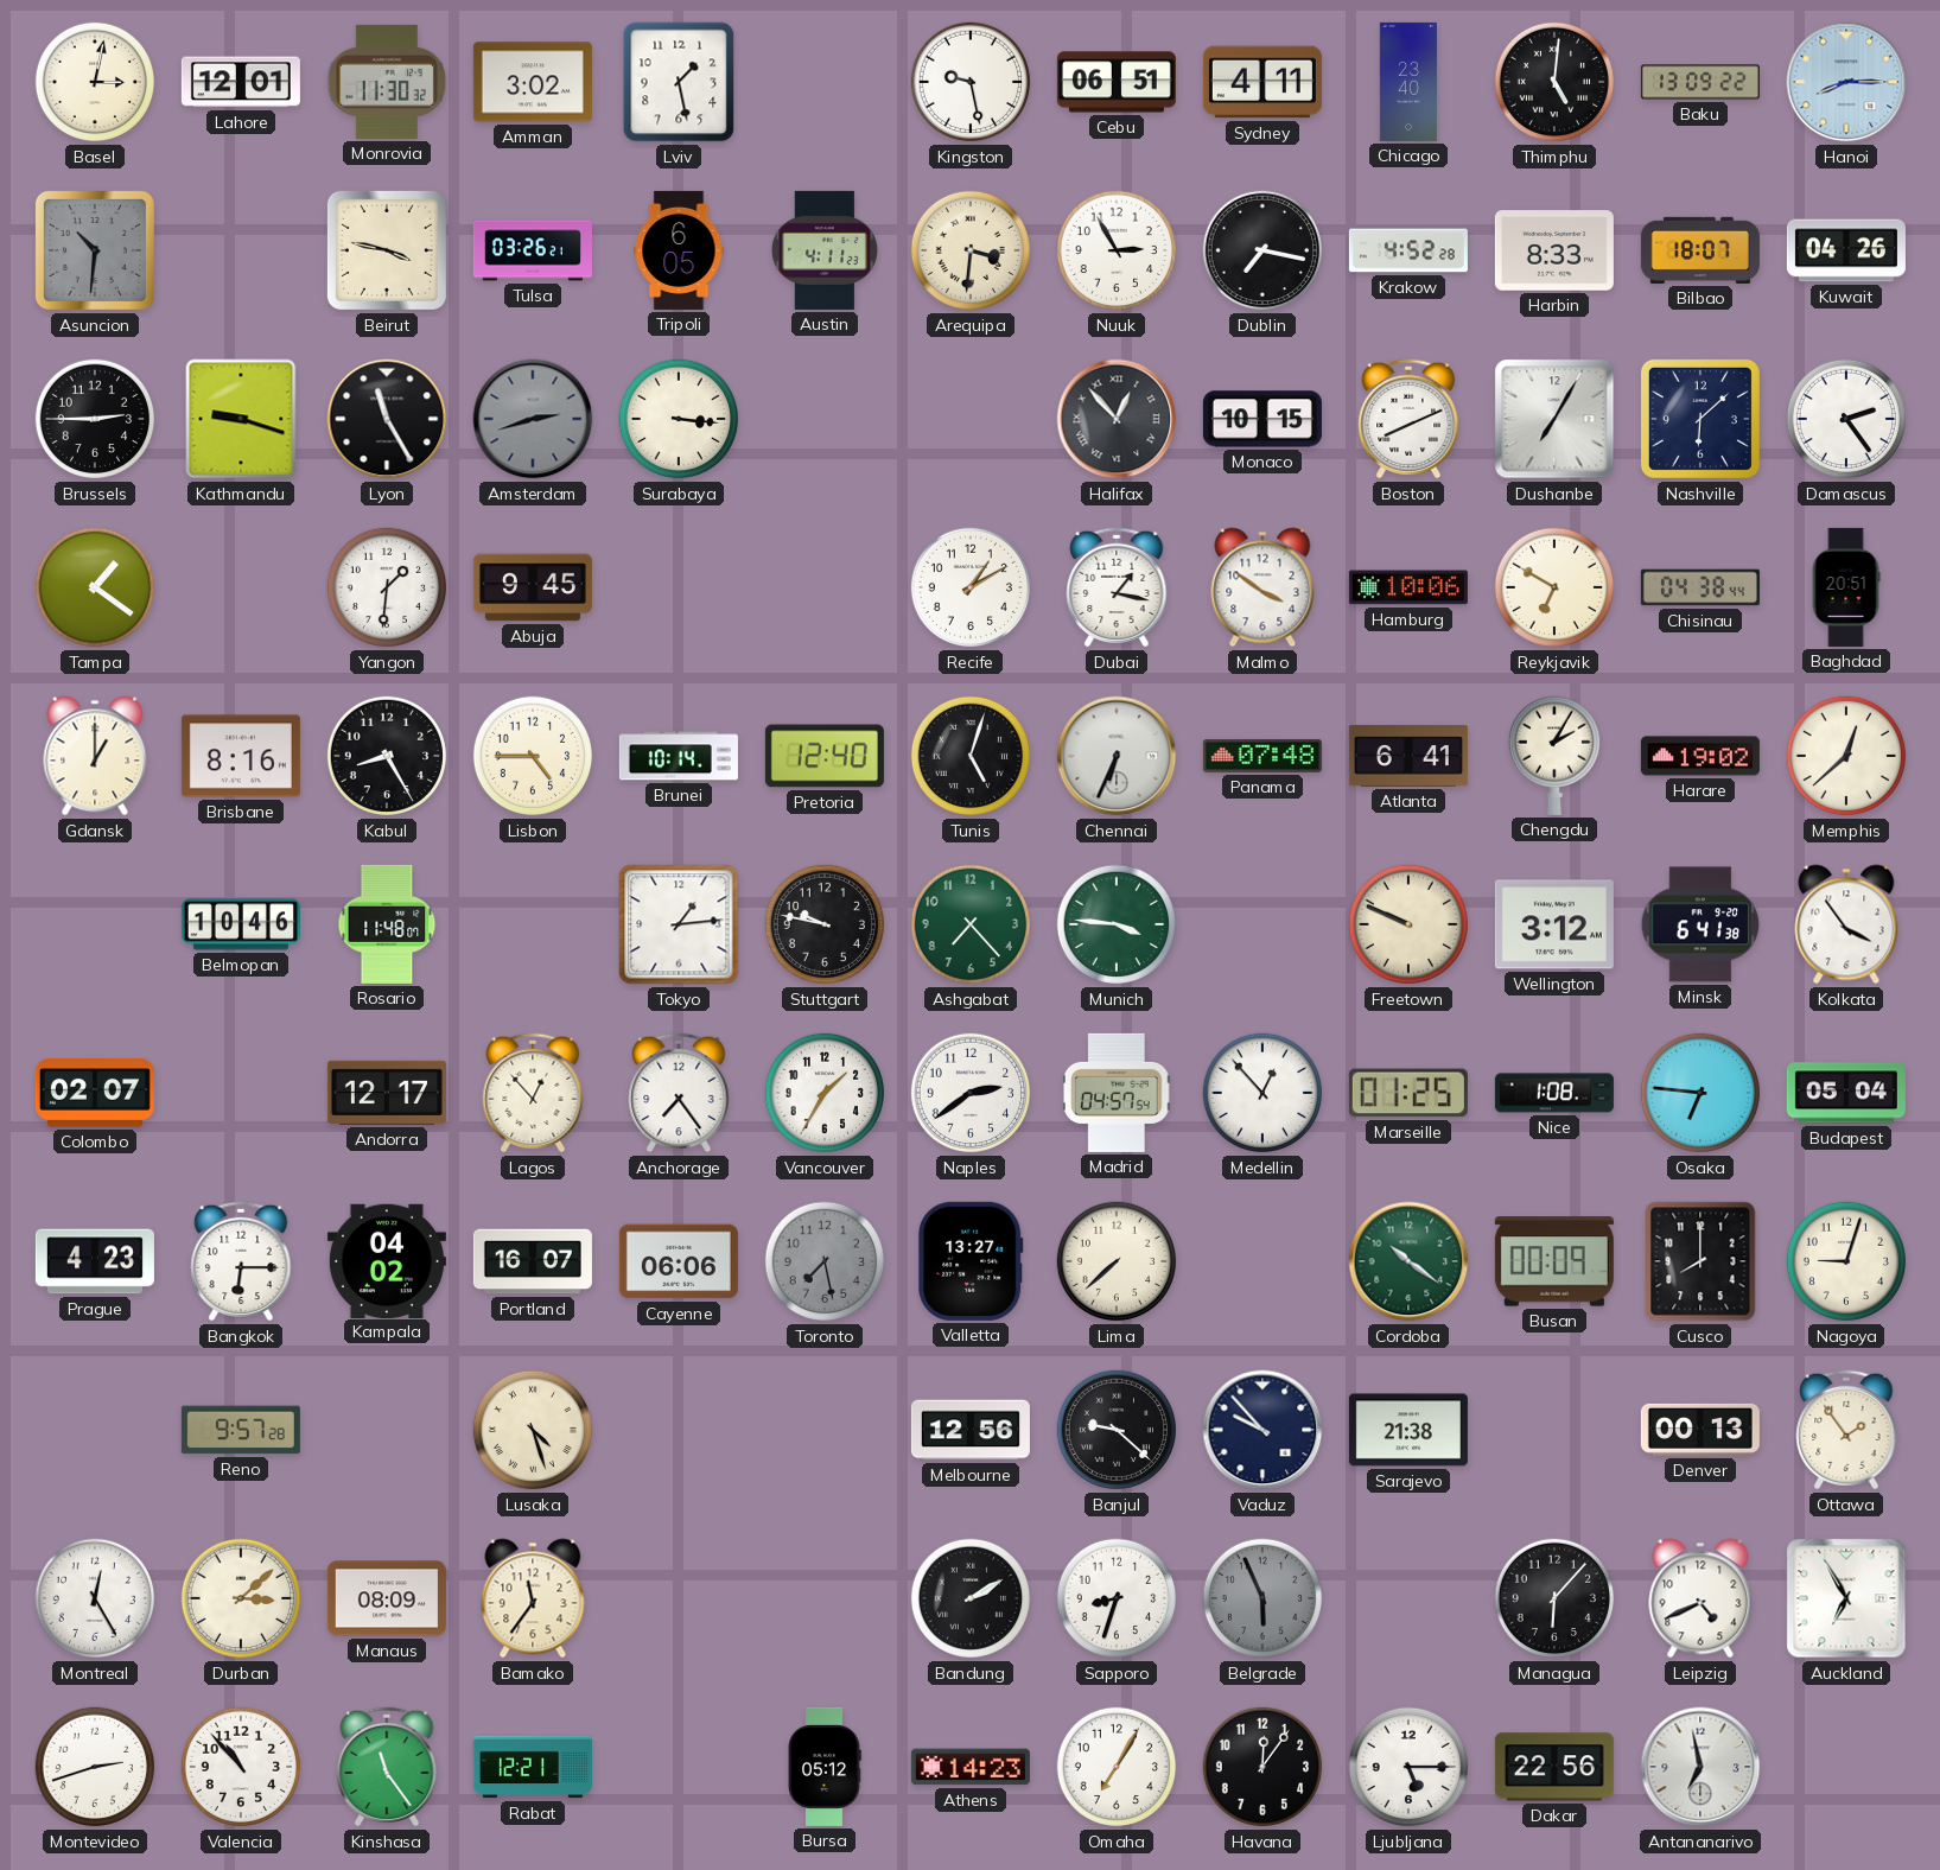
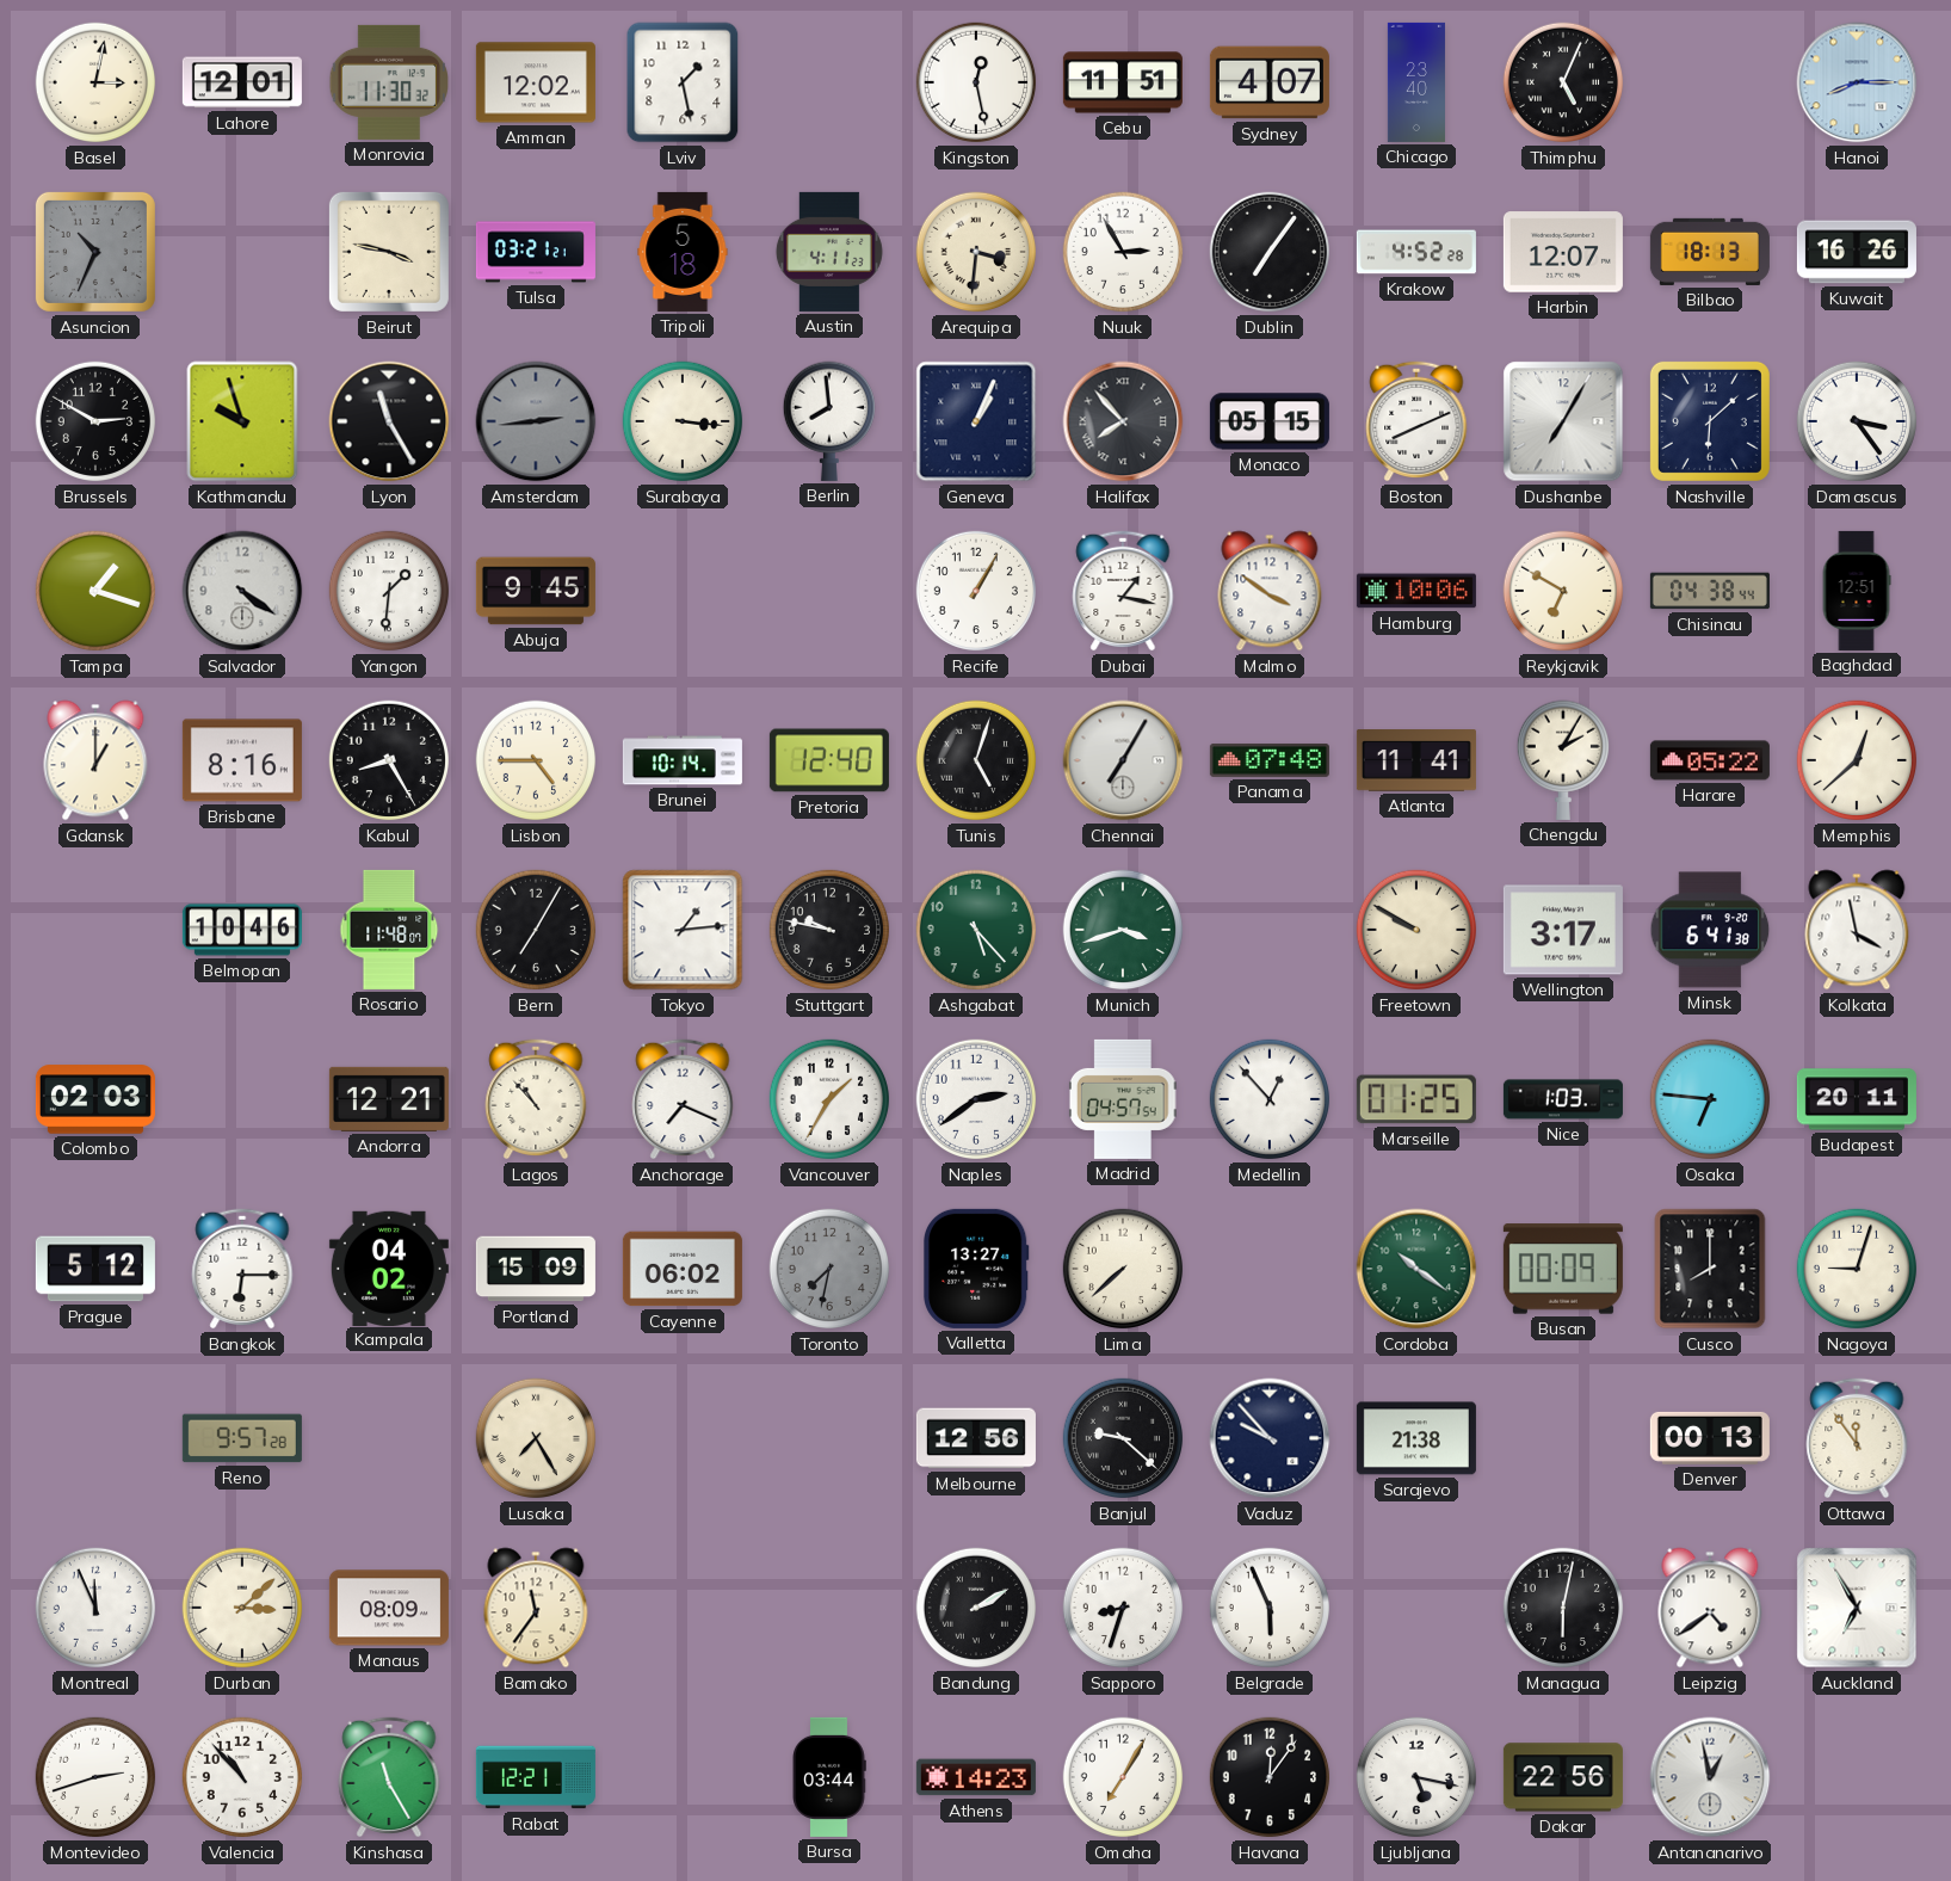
Amman: 3:02 -> 12:02
Kingston: 9:28 -> 12:28
Cebu: 06:51 -> 11:51
Sydney: 4:11 -> 4:07
Thimphu: 5:01 -> 5:04
Baku: 13:09 -> none
Asuncion: 10:31 -> 10:34
Tulsa: 03:26 -> 03:21
Tripoli: 6:05 -> 5:18
Dublin: 7:17 -> 7:06
Harbin: 8:33 -> 12:07
Bilbao: 18:07 -> 18:13
Kuwait: 04:26 -> 16:26
Brussels: 2:45 -> 2:50
Kathmandu: 9:18 -> 9:57
Amsterdam: 2:42 -> 2:44
Berlin: none -> 7:59
Geneva: none -> 1:04
Halifax: 12:53 -> 7:53
Monaco: 10:15 -> 05:15
Damascus: 2:24 -> 3:24
Tampa: 1:21 -> 1:18
Salvador: none -> 4:21
Recife: 1:10 -> 1:05
Baghdad: 20:51 -> 12:51
Chennai: 6:34 -> 7:05
Atlanta: 6:41 -> 11:41
Harare: 19:02 -> 05:22
Bern: none -> 7:05
Ashgabat: 7:23 -> 5:23
Munich: 3:46 -> 3:42
Freetown: 9:49 -> 9:50
Wellington: 3:12 -> 3:17
Kolkata: 3:54 -> 3:58
Colombo: 02:07 -> 02:03
Andorra: 12:17 -> 12:21
Lagos: 12:53 -> 10:53
Anchorage: 7:24 -> 7:19
Nice: 1:08 -> 1:03
Budapest: 05:04 -> 20:11
Prague: 4:23 -> 5:12
Portland: 16:07 -> 15:09
Cayenne: 06:06 -> 06:02
Toronto: 7:28 -> 7:32
Lusaka: 4:27 -> 7:25
Ottawa: 1:54 -> 11:54
Montreal: 12:25 -> 11:56
Belgrade dial: grey -> white
Managua: 6:07 -> 6:02
Leipzig: 4:41 -> 4:39
Kinshasa: 11:24 -> 11:25
Bursa: 05:12 -> 03:44
Ljubljana: 5:15 -> 5:17
Antananarivo: 6:58 -> 12:58
